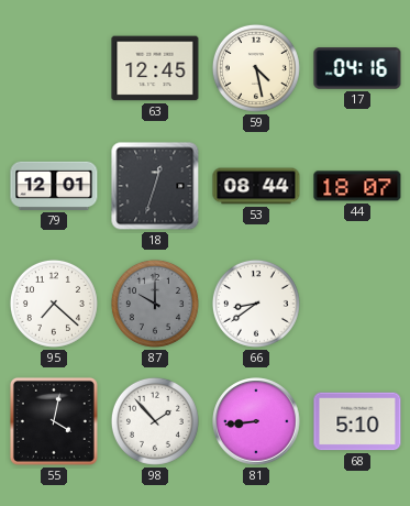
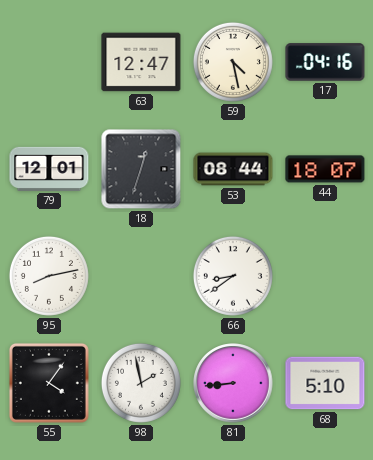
63: 12:45 -> 12:47
95: 7:22 -> 8:13
87: 10:00 -> none
55: 4:02 -> 4:06
98: 1:53 -> 1:58
